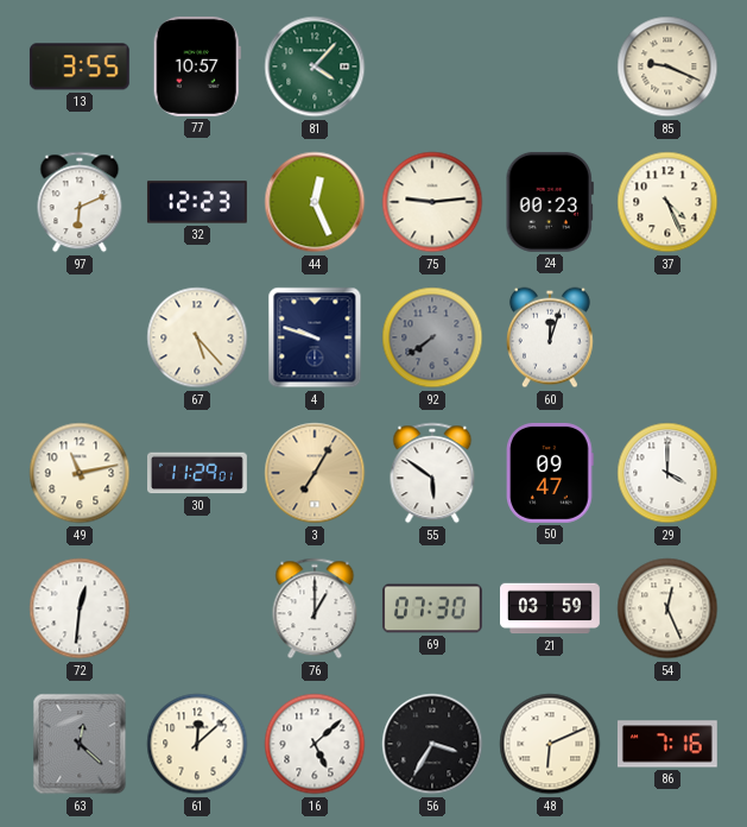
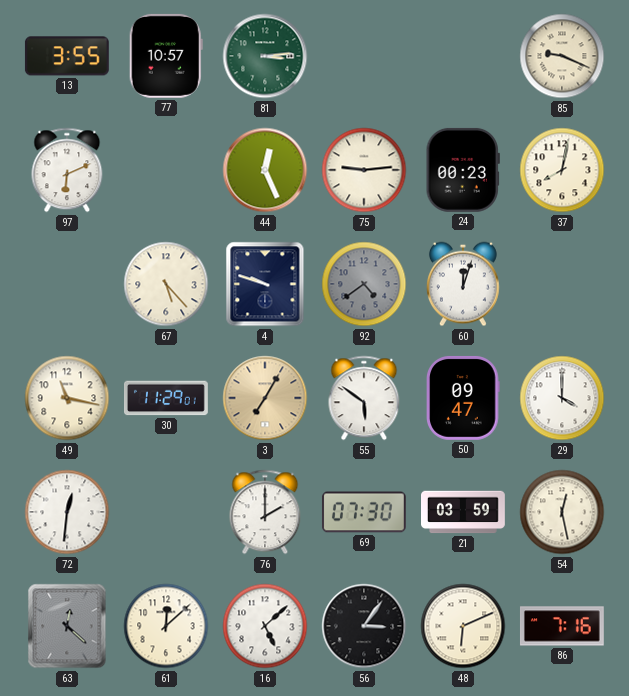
81: 4:07 -> 3:14
32: 12:23 -> none
37: 4:26 -> 8:02
92: 7:39 -> 4:39
49: 11:13 -> 11:17
76: 1:00 -> 2:00
54: 12:26 -> 12:28
56: 3:35 -> 3:06
